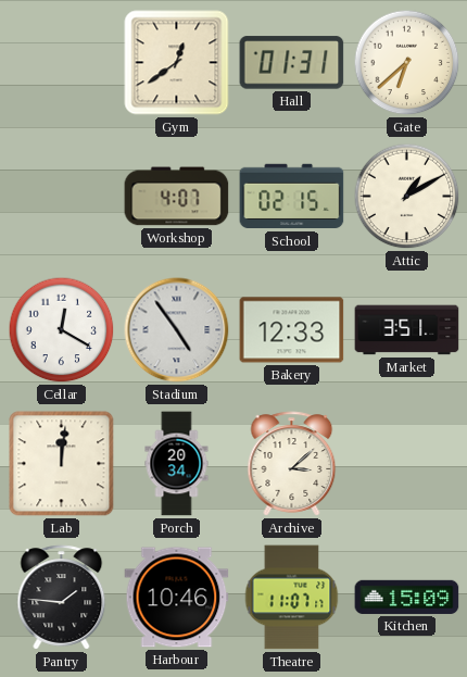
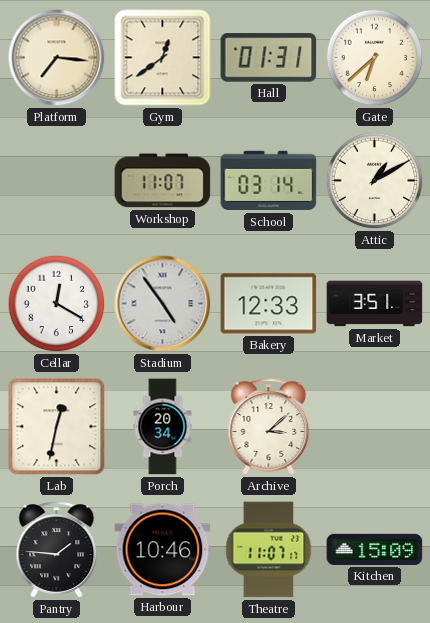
Platform: none -> 7:16
Workshop: 4:07 -> 11:07
School: 02:15 -> 03:14
Lab: 12:01 -> 12:32
